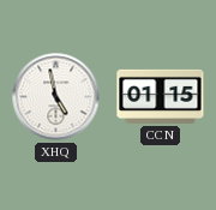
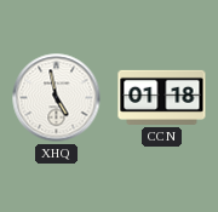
CCN: 01:15 -> 01:18
